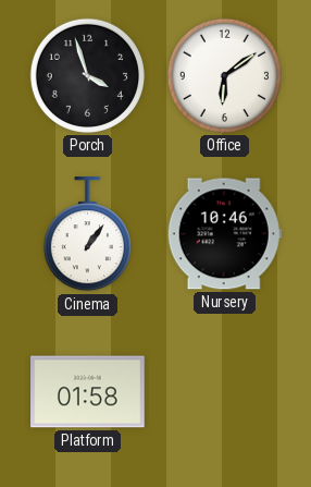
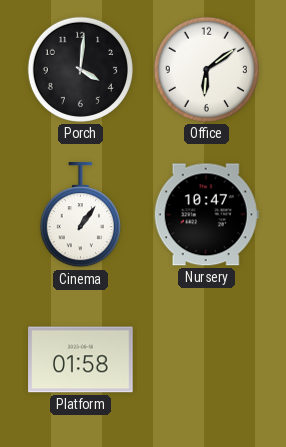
Porch: 3:57 -> 4:01
Nursery: 10:46 -> 10:47
